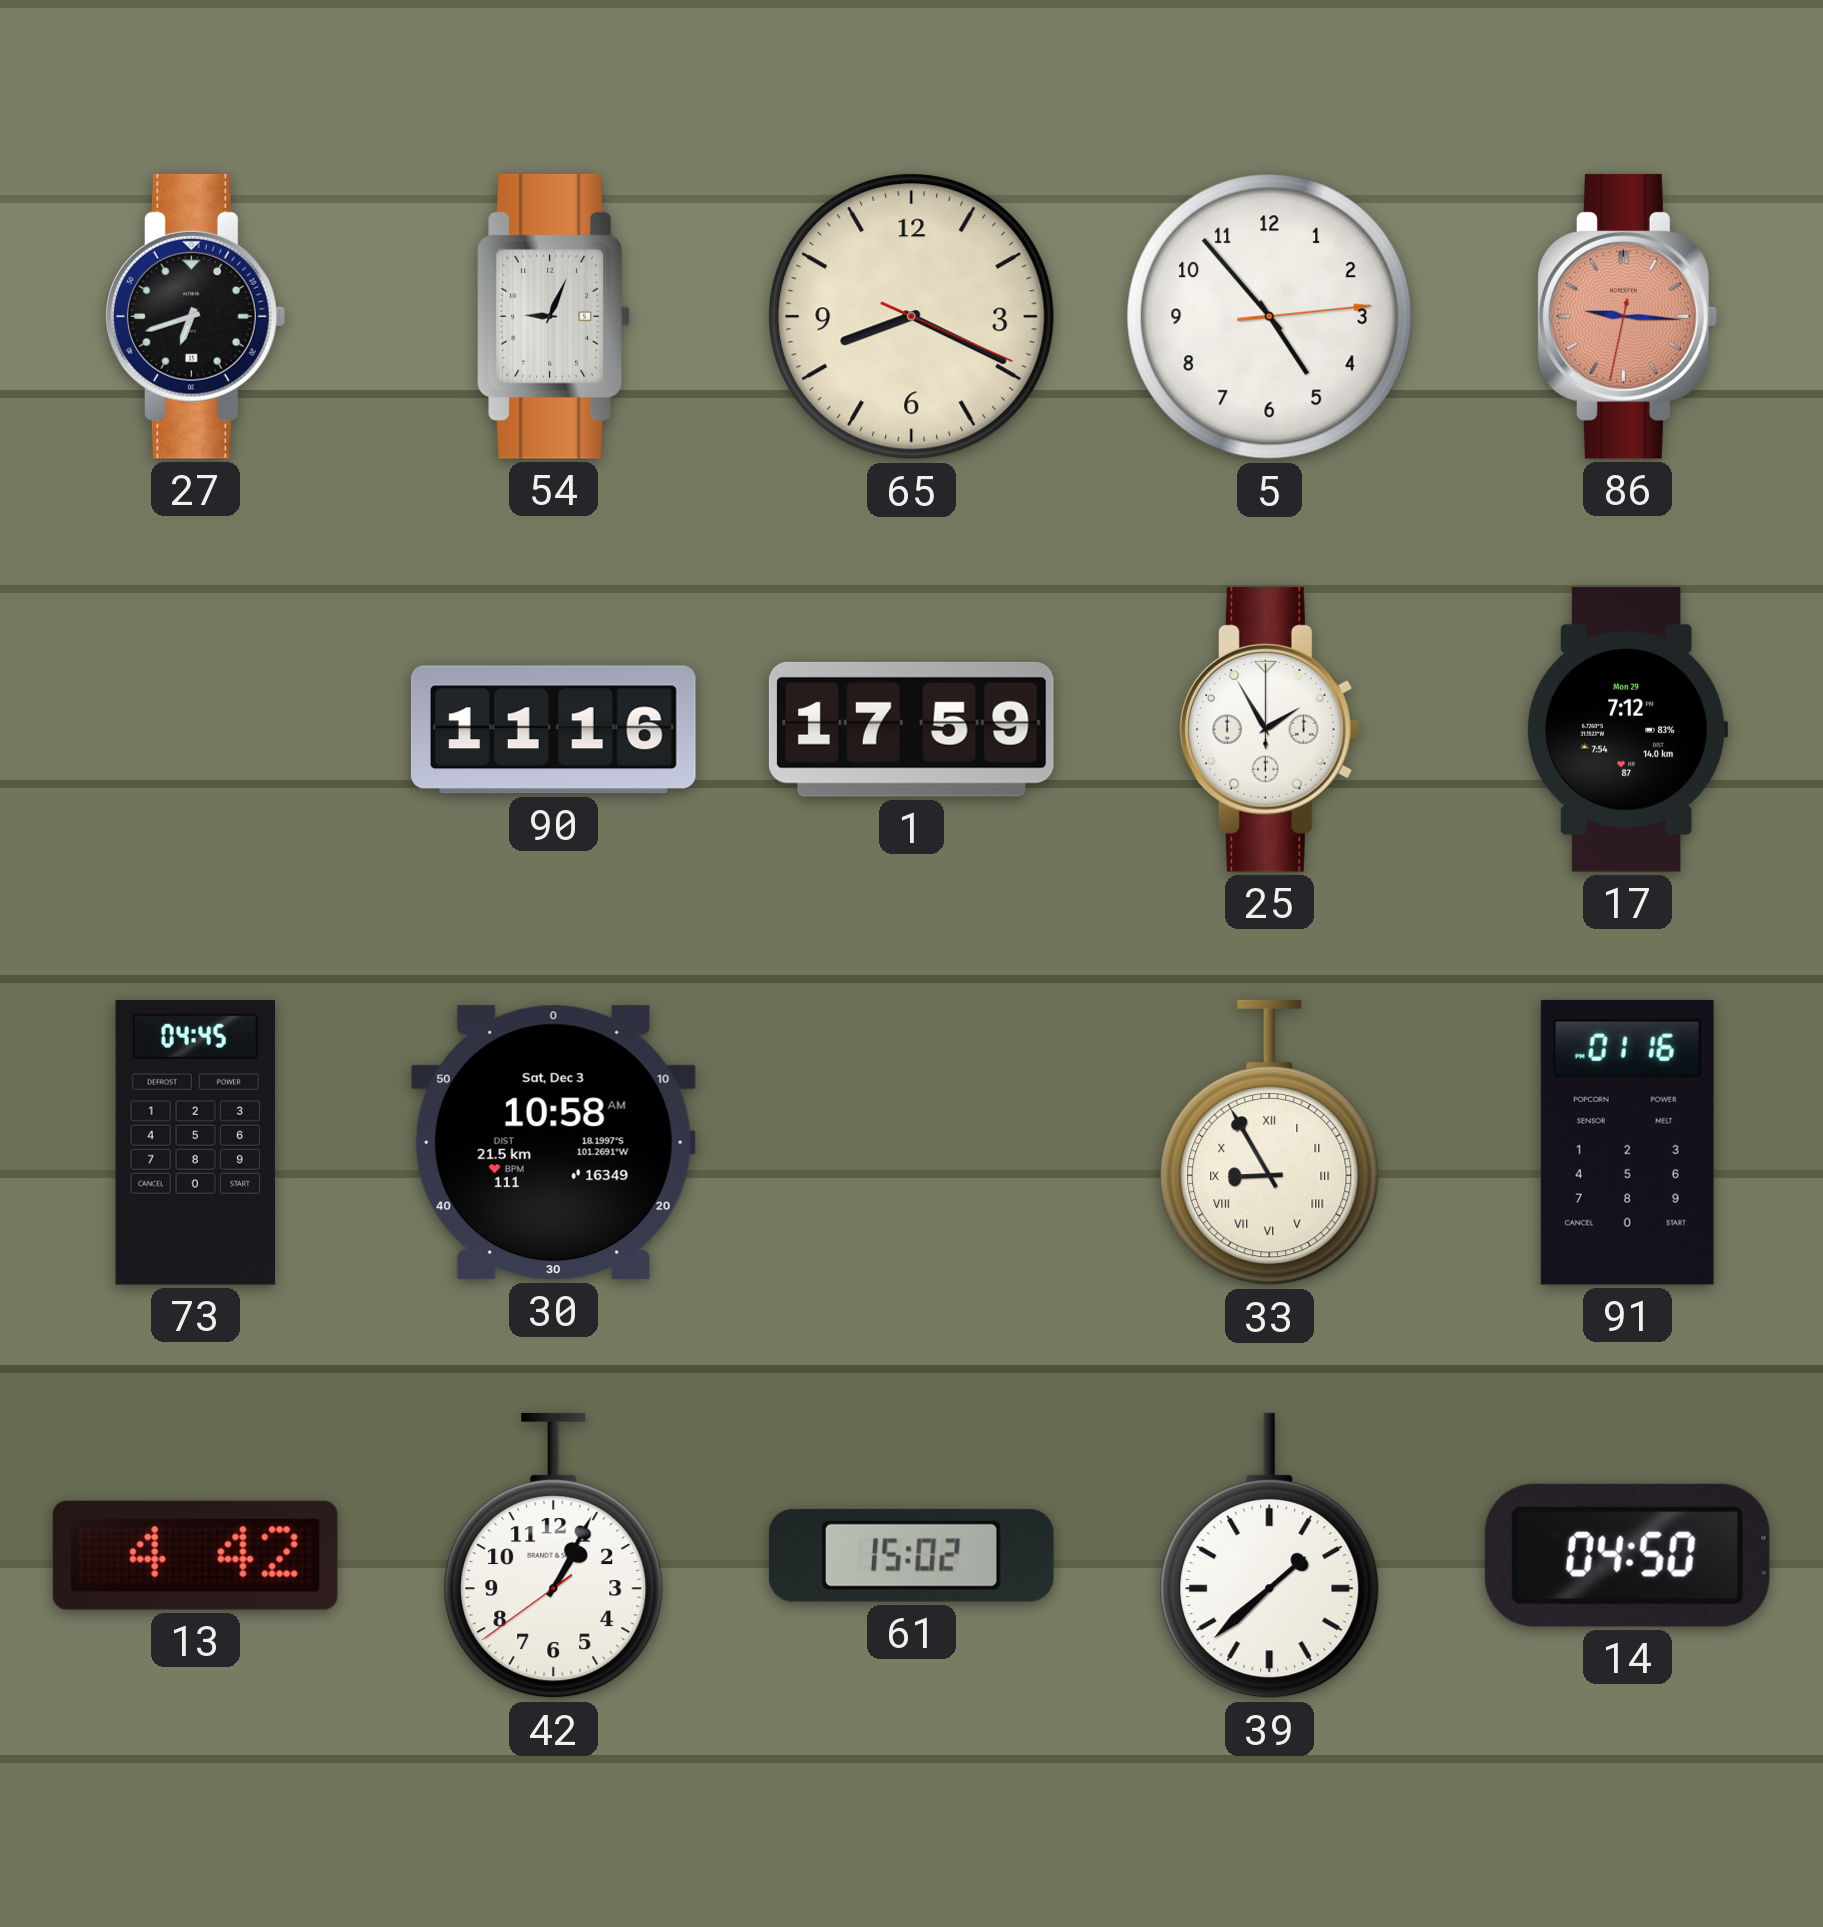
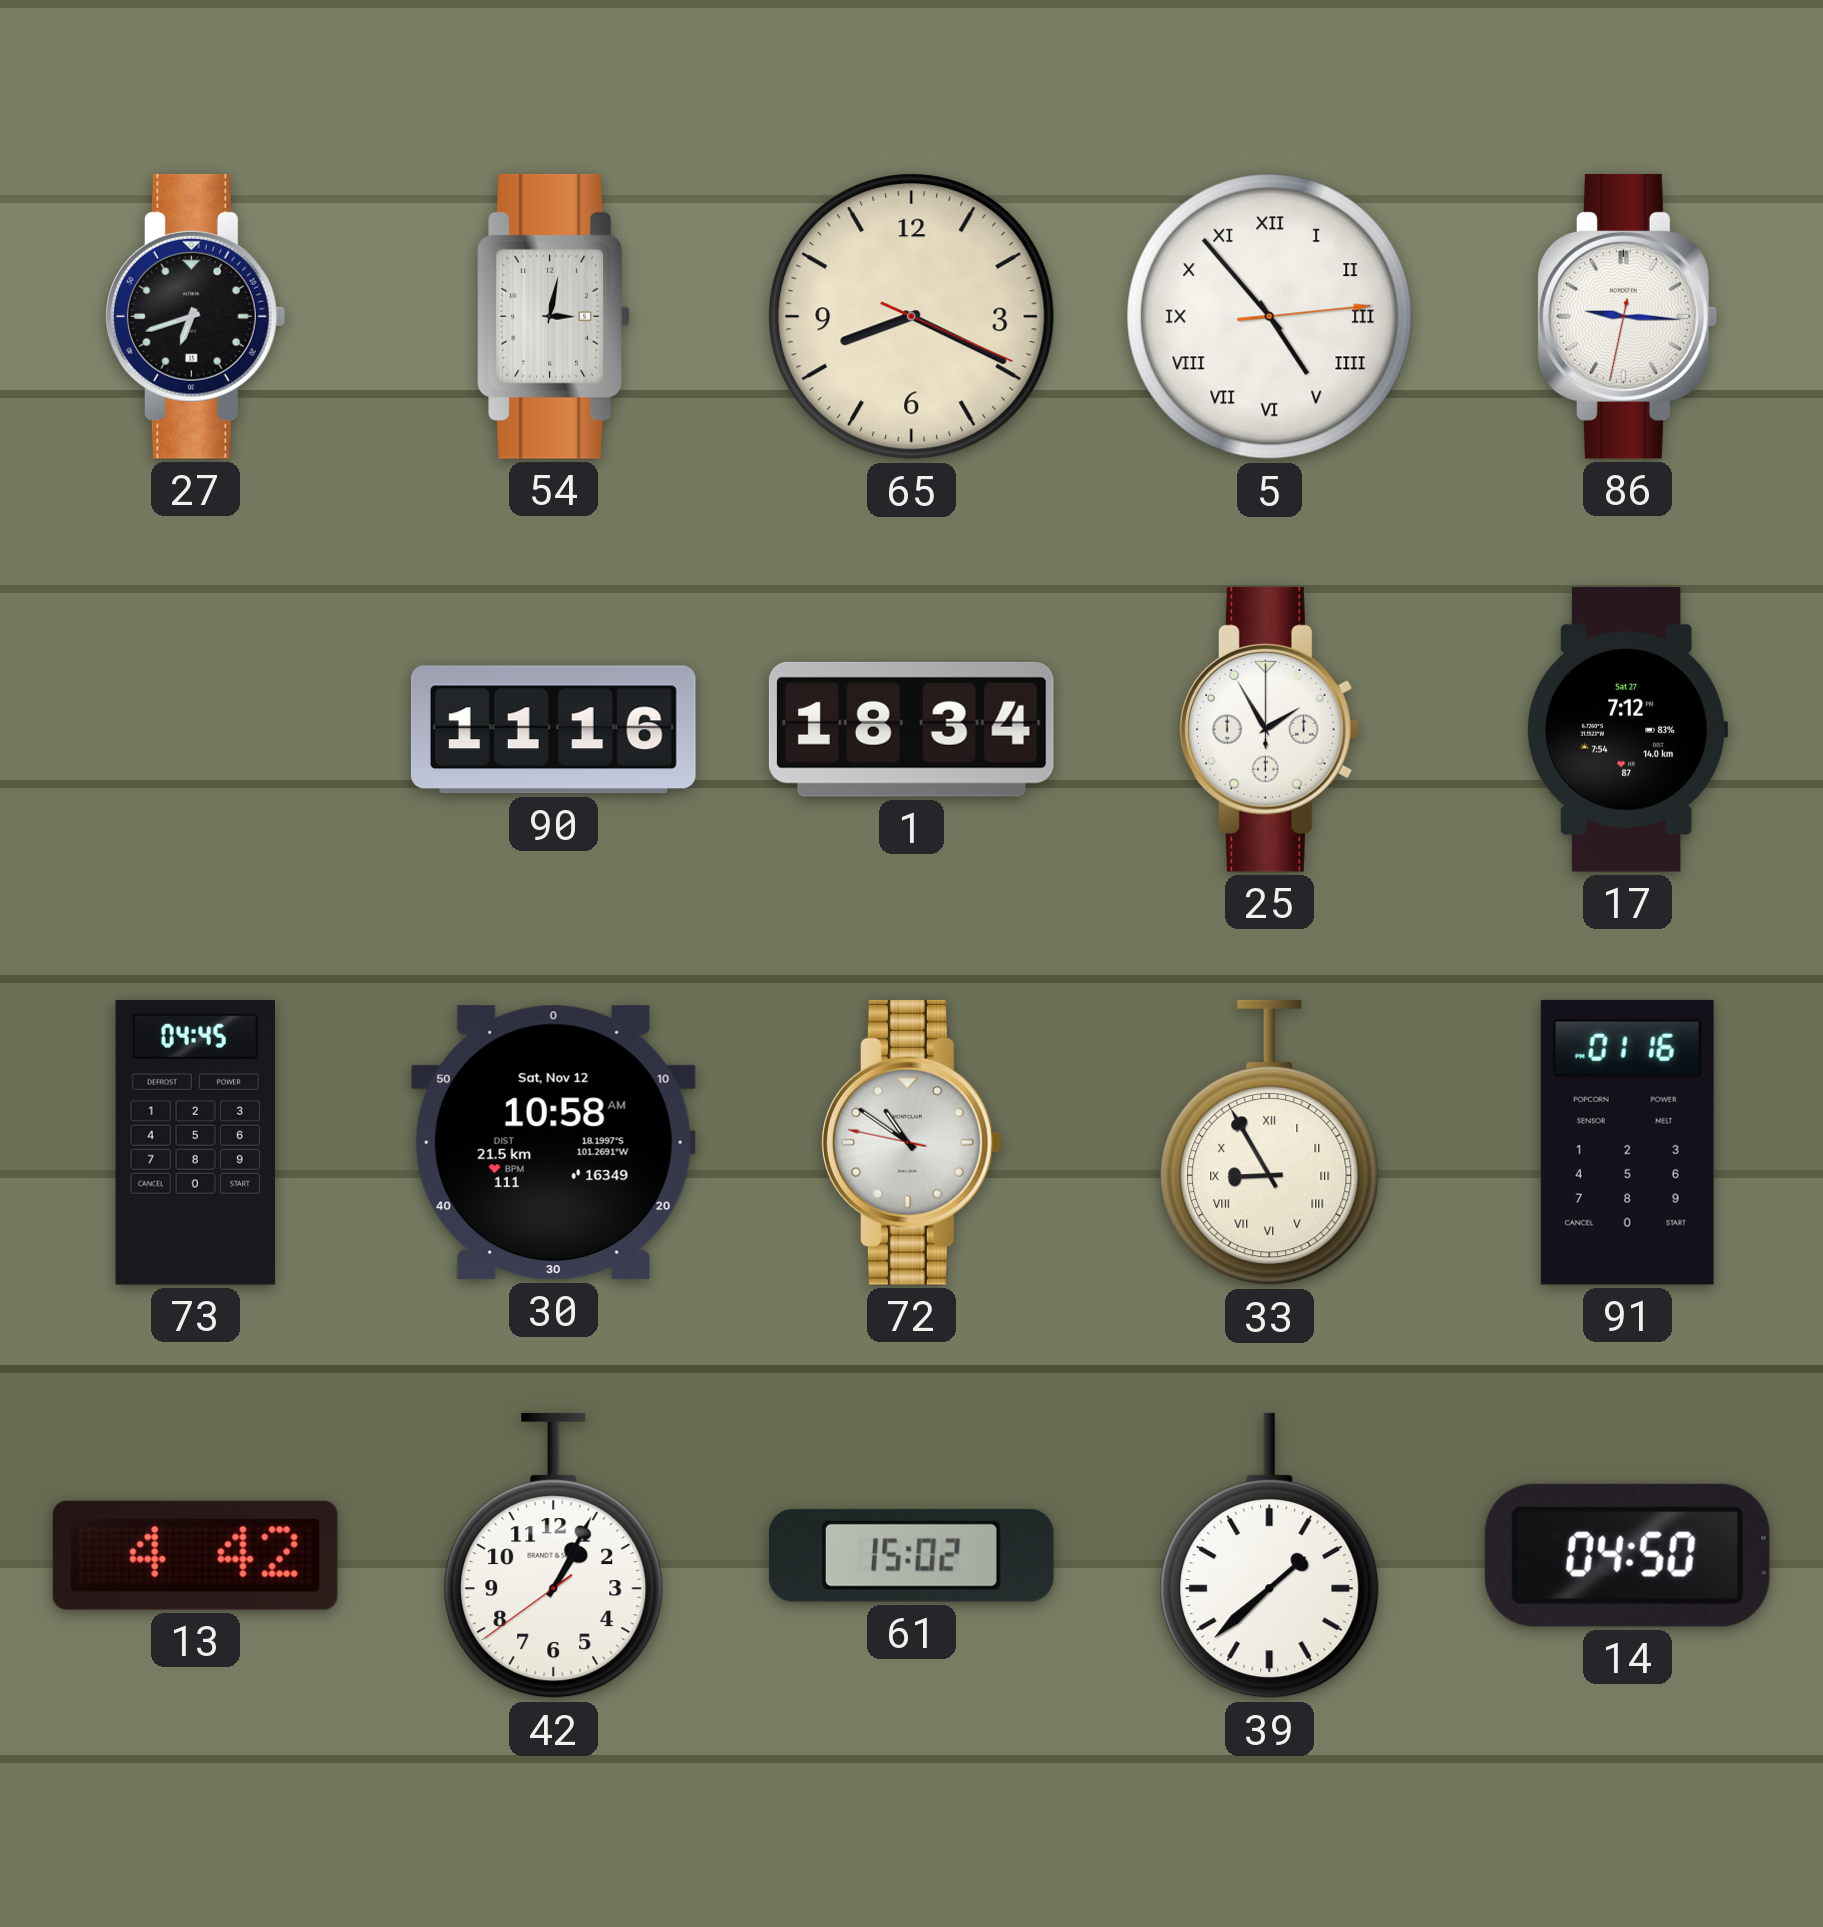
54: 9:04 -> 3:02
5 numerals: Arabic -> Roman
86 dial: salmon -> white
1: 17:59 -> 18:34
17 date: Mon 29 -> Sat 27
30 date: Sat, Dec 3 -> Sat, Nov 12
72: none -> 10:50
